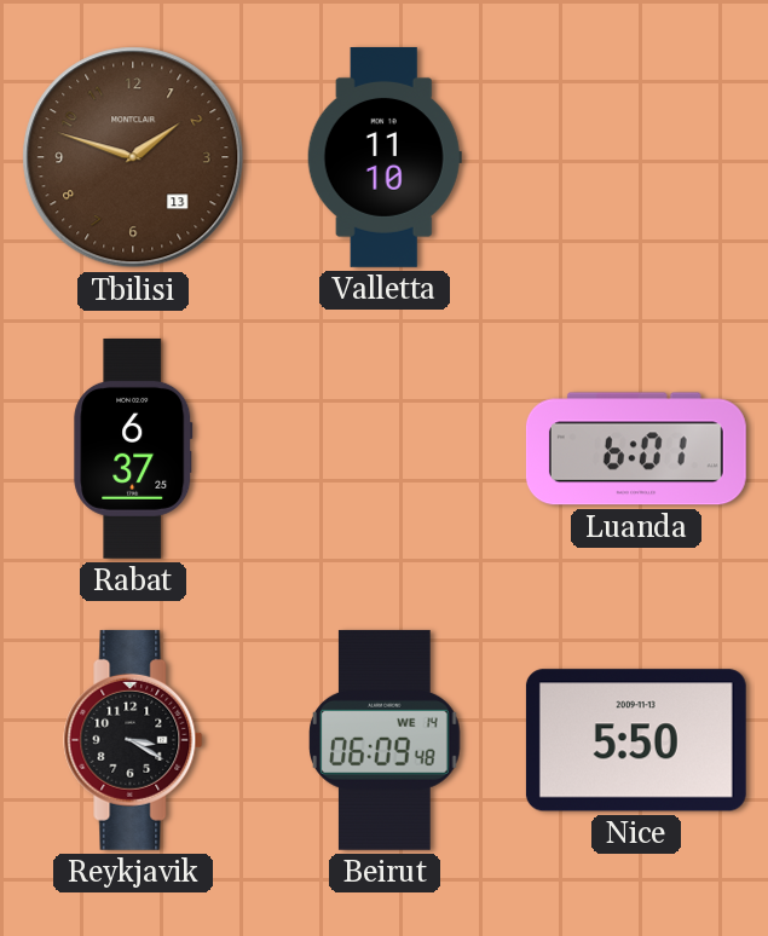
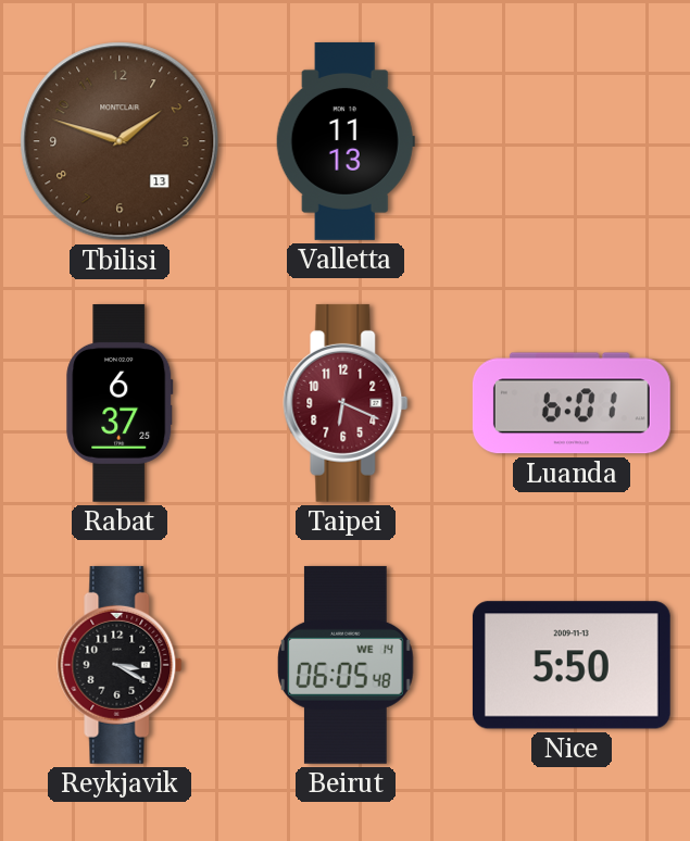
Valletta: 11:10 -> 11:13
Taipei: none -> 6:19
Beirut: 06:09 -> 06:05
